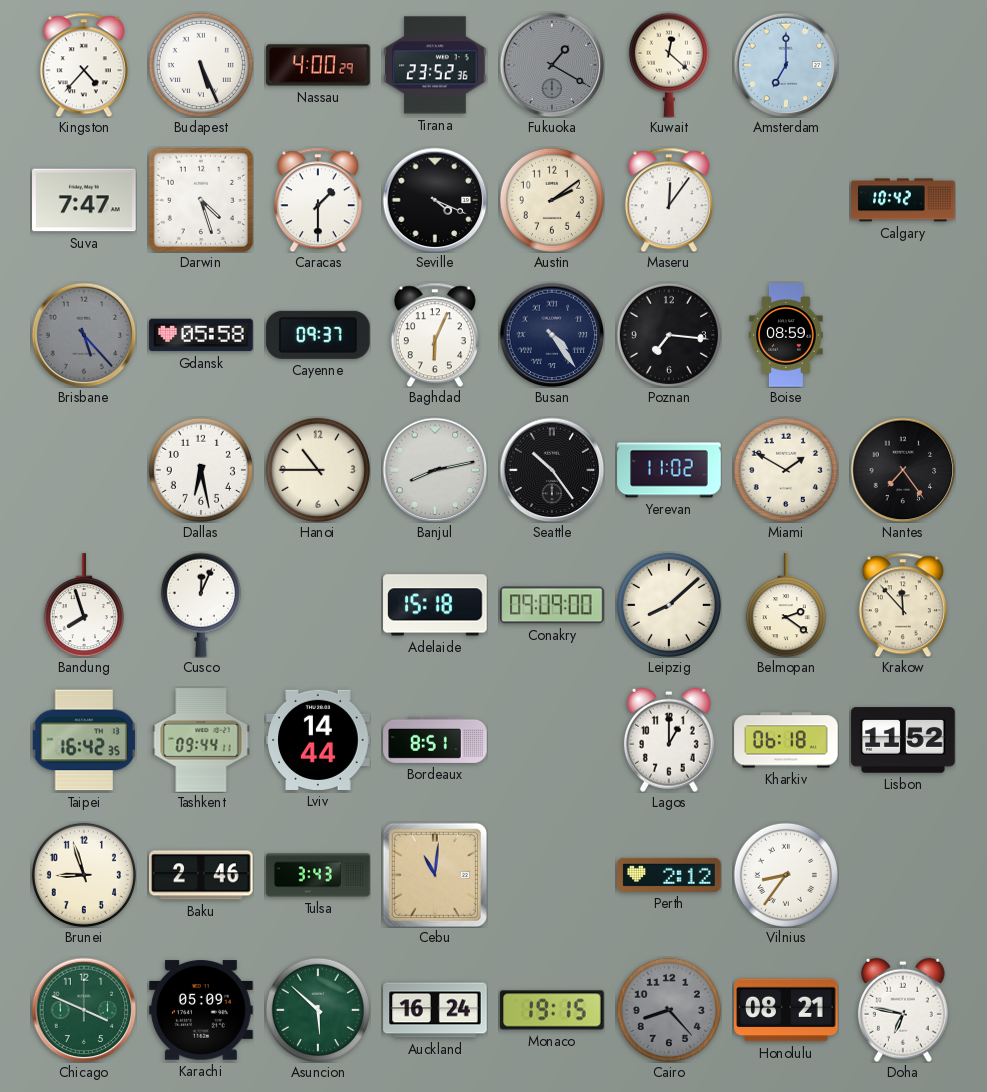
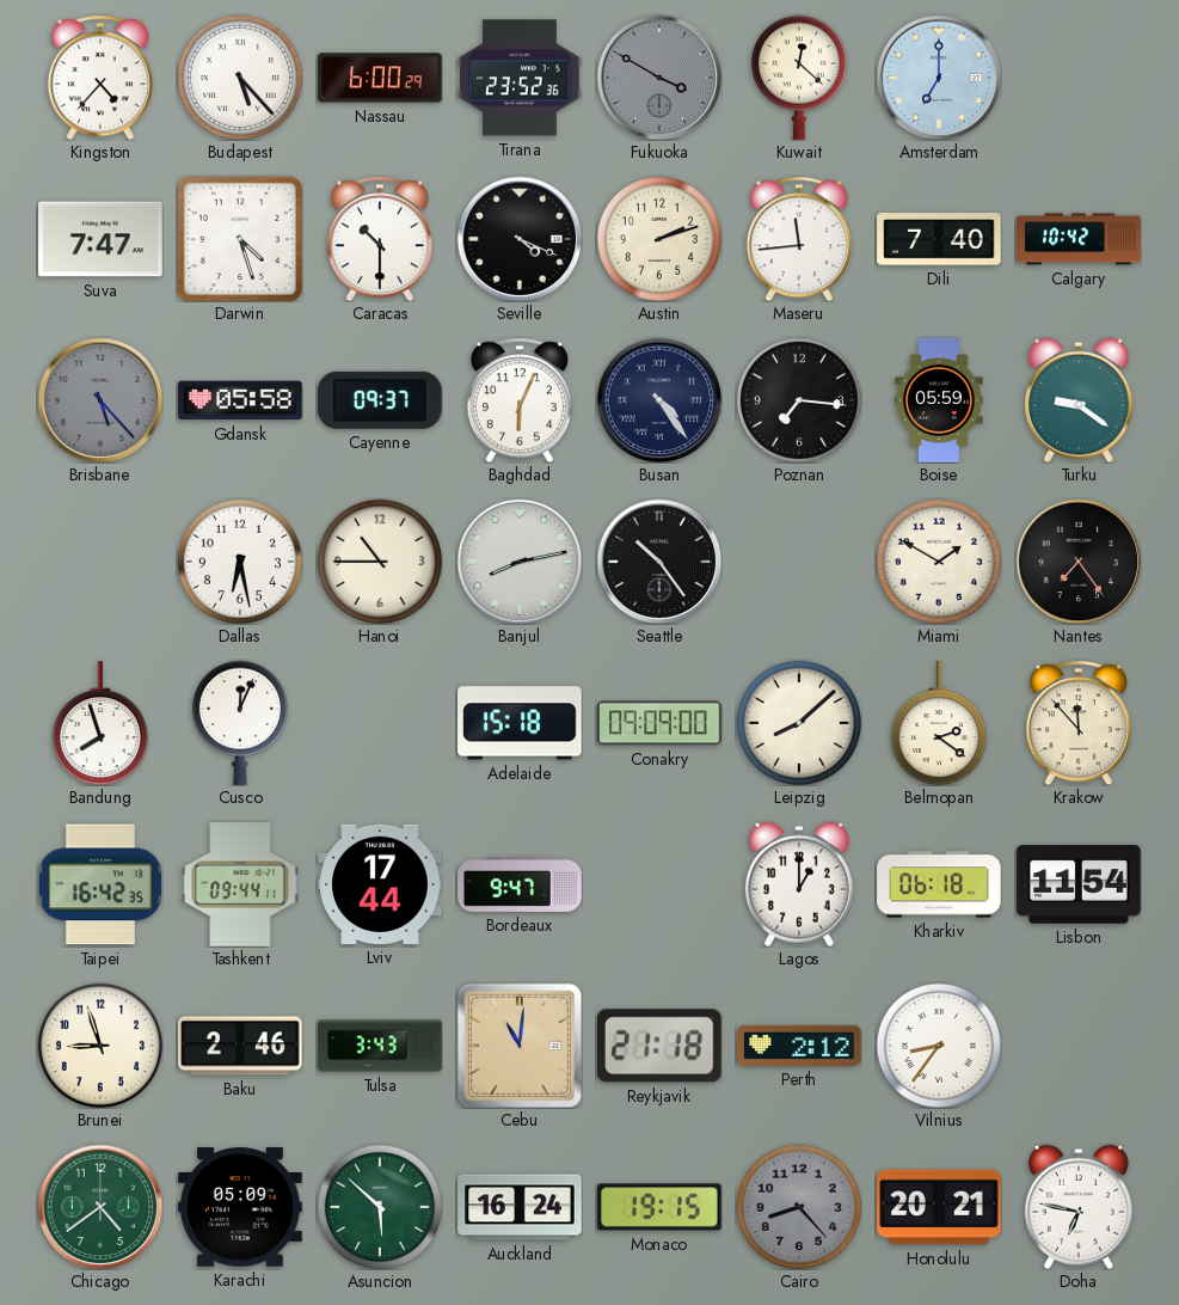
Budapest: 5:26 -> 5:23
Nassau: 4:00 -> 6:00
Fukuoka: 1:20 -> 3:50
Caracas: 1:30 -> 10:30
Austin: 2:09 -> 2:12
Maseru: 12:06 -> 11:44
Dili: none -> 7:40
Boise: 08:59 -> 05:59
Turku: none -> 9:21
Yerevan: 11:02 -> none
Lviv: 14:44 -> 17:44
Bordeaux: 8:51 -> 9:47
Lisbon: 11:52 -> 11:54
Reykjavik: none -> 21:18
Chicago: 3:49 -> 4:39
Honolulu: 08:21 -> 20:21
